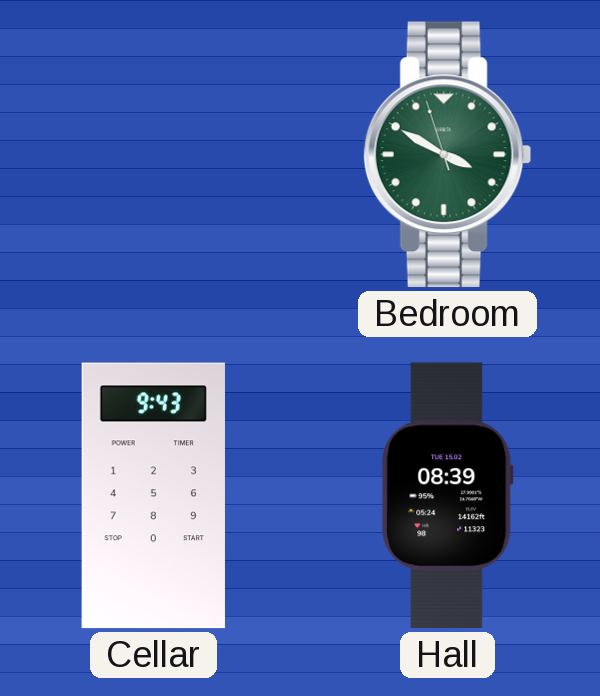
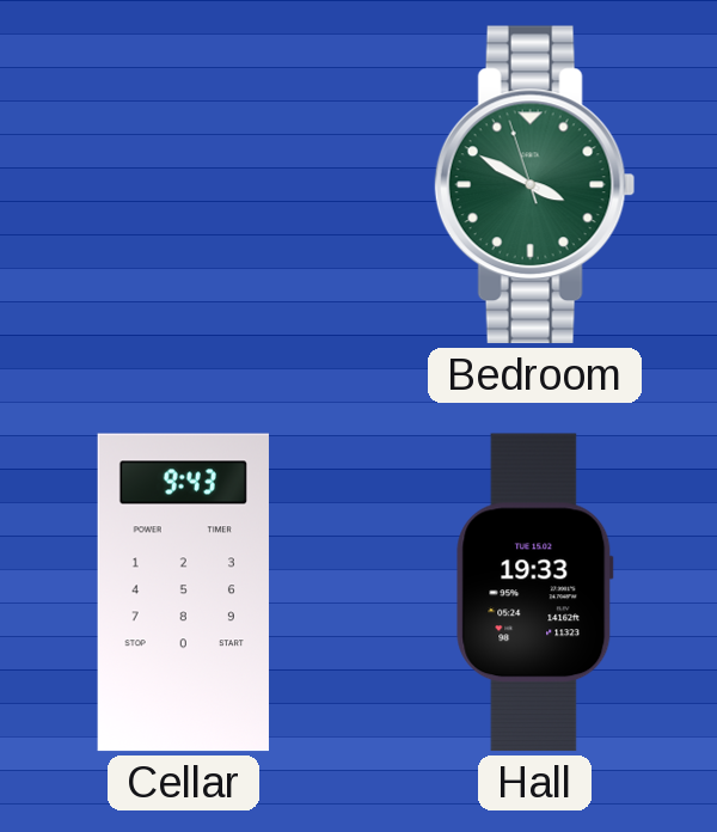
Hall: 08:39 -> 19:33
